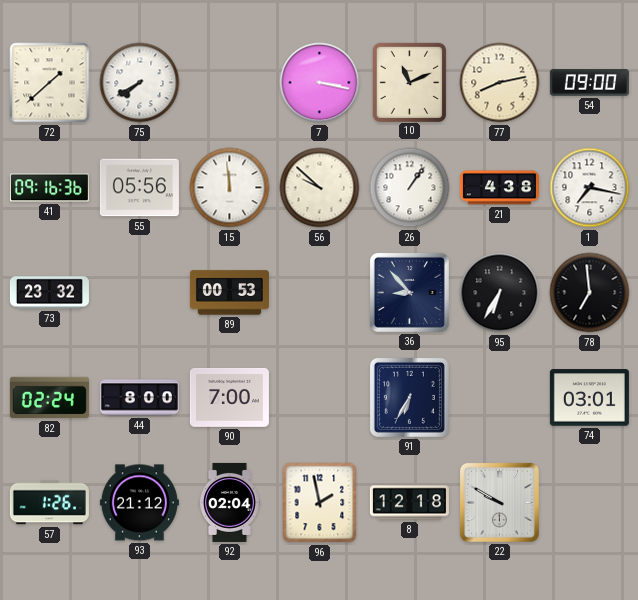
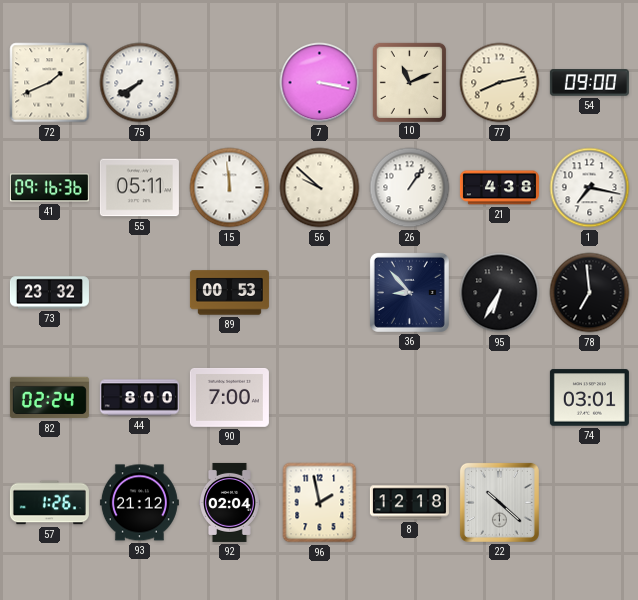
72: 1:38 -> 1:41
55: 05:56 -> 05:11
91: 6:35 -> none
22: 9:50 -> 10:22
